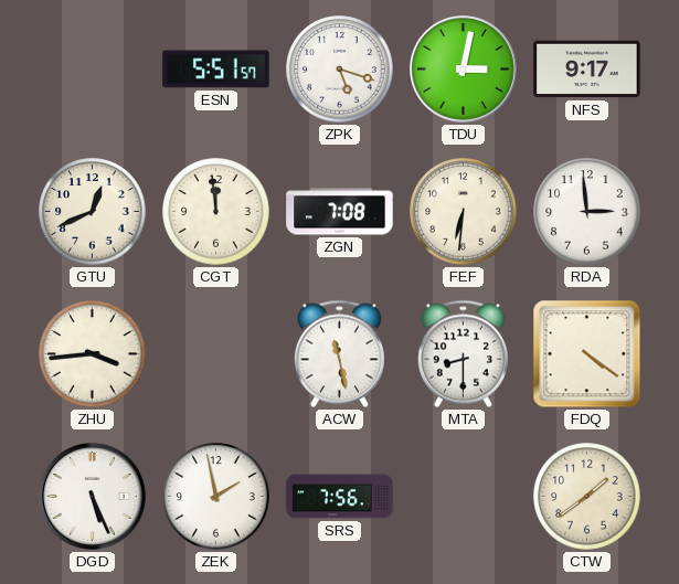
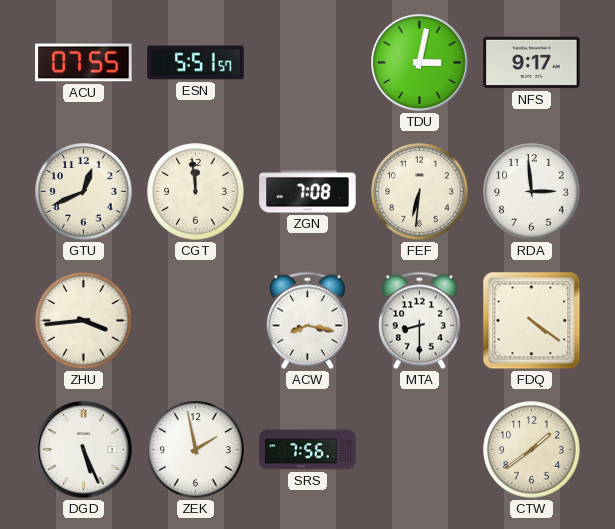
ACU: none -> 07:55
ZPK: 5:18 -> none
ACW: 11:28 -> 8:17
